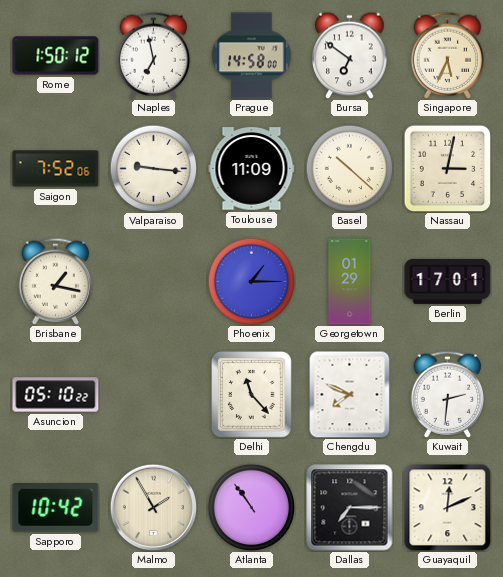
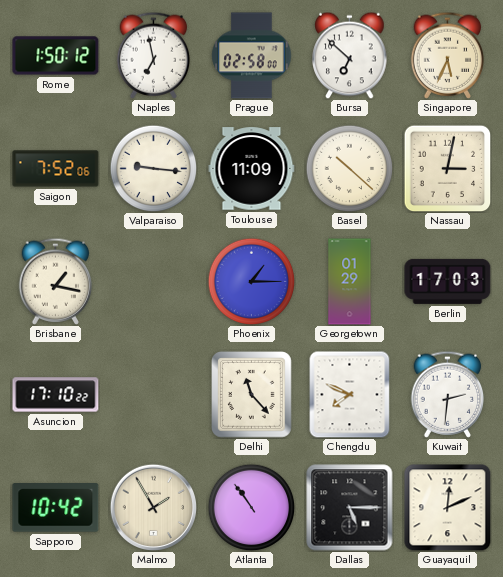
Prague: 14:58 -> 02:58
Bursa: 6:51 -> 6:52
Berlin: 17:01 -> 17:03
Asuncion: 05:10 -> 17:10
Dallas: 7:15 -> 5:15
